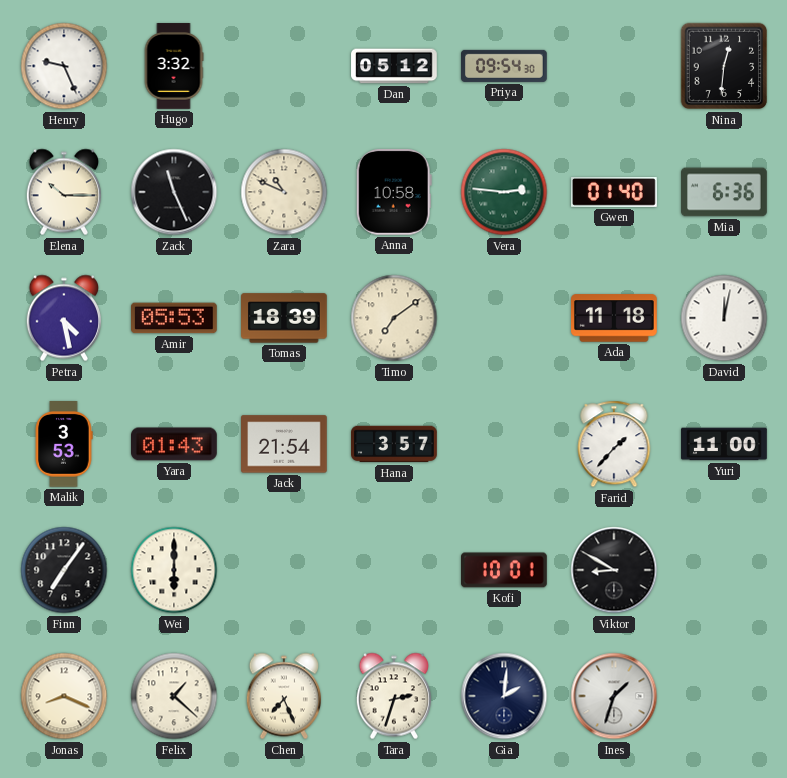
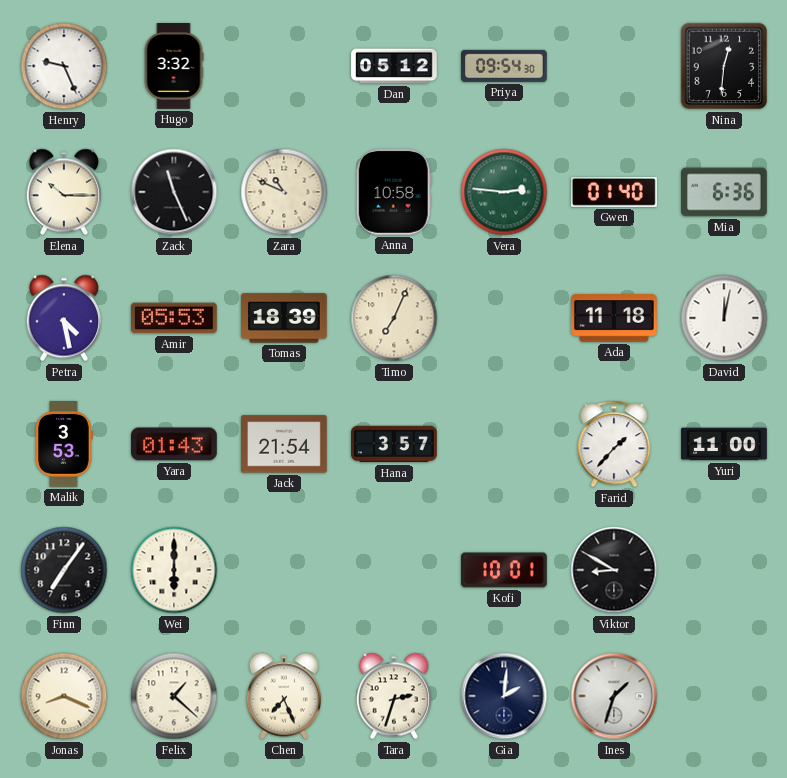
Timo: 7:09 -> 7:04
